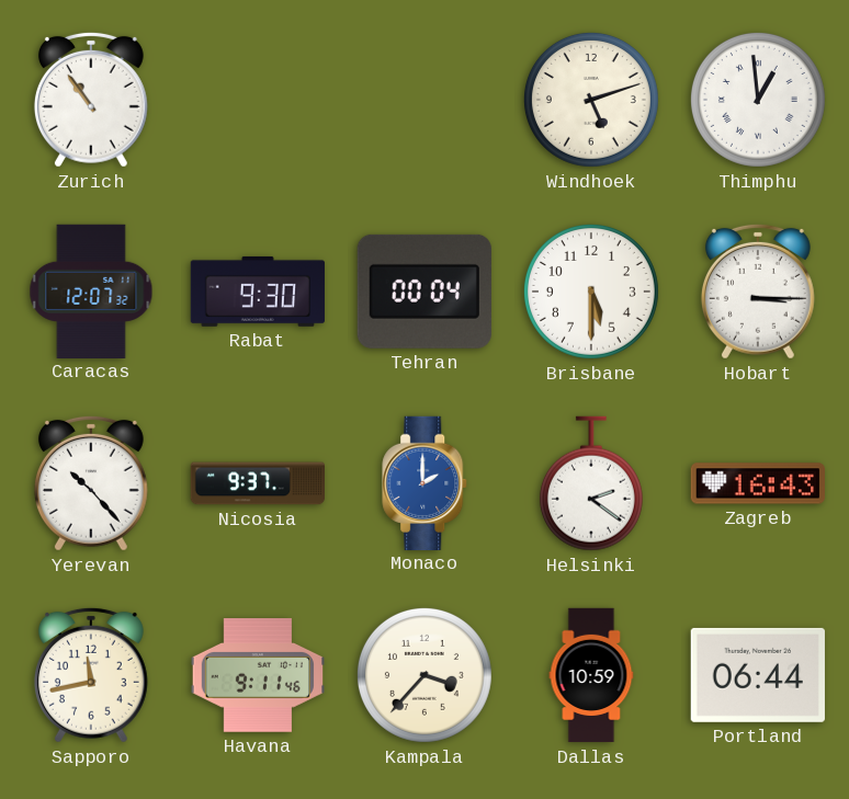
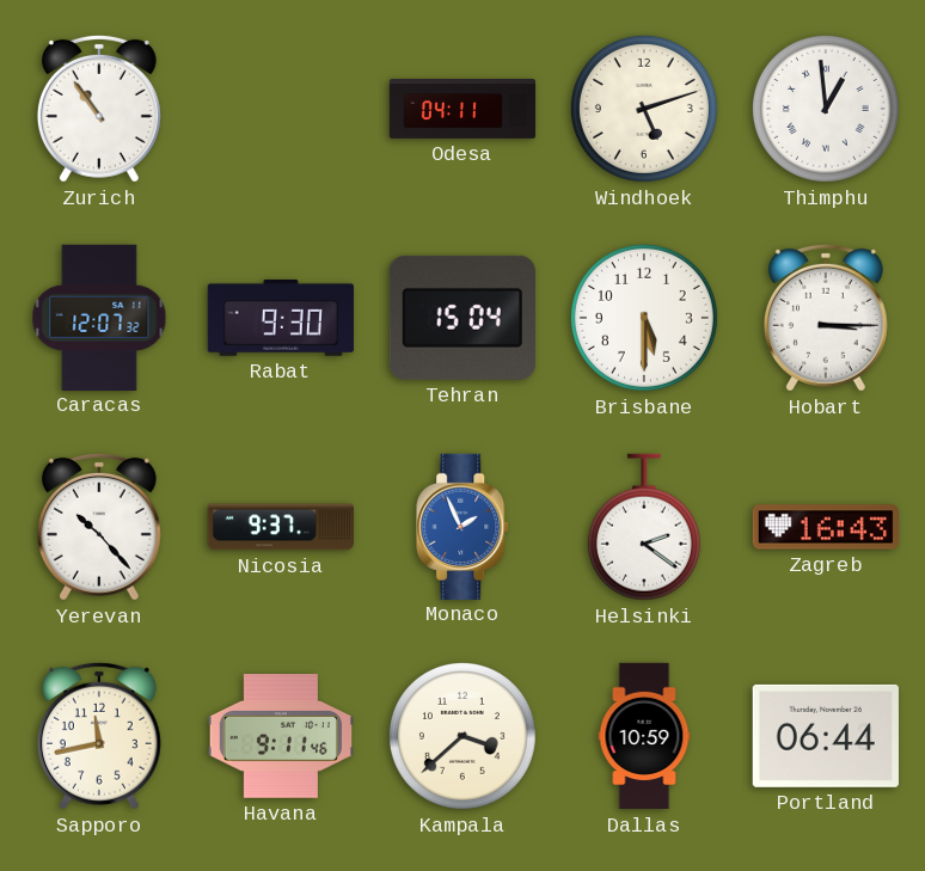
Odesa: none -> 04:11
Tehran: 00:04 -> 15:04
Monaco: 2:00 -> 1:56
Kampala: 3:37 -> 3:38
